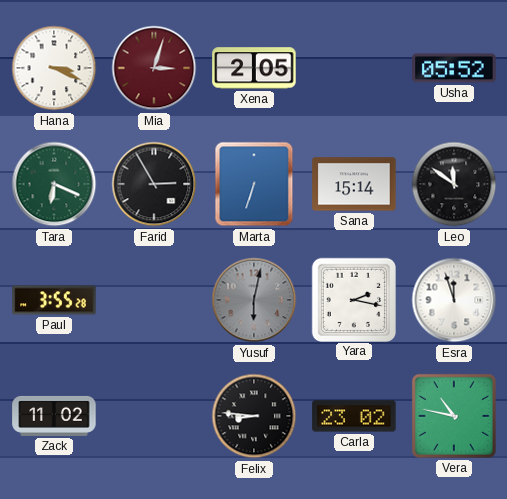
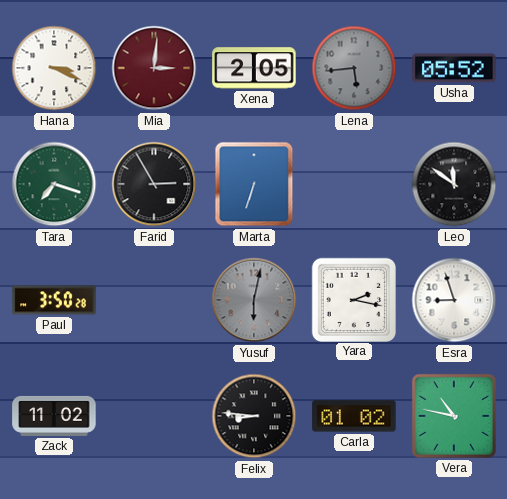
Mia: 3:03 -> 3:01
Lena: none -> 5:44
Tara: 6:19 -> 7:18
Sana: 15:14 -> none
Paul: 3:55 -> 3:50
Esra: 11:57 -> 8:57
Carla: 23:02 -> 01:02
